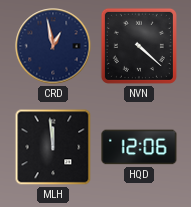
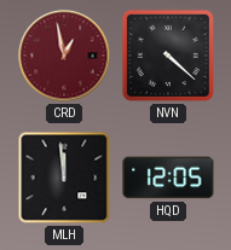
CRD dial: navy -> burgundy
HQD: 12:06 -> 12:05
